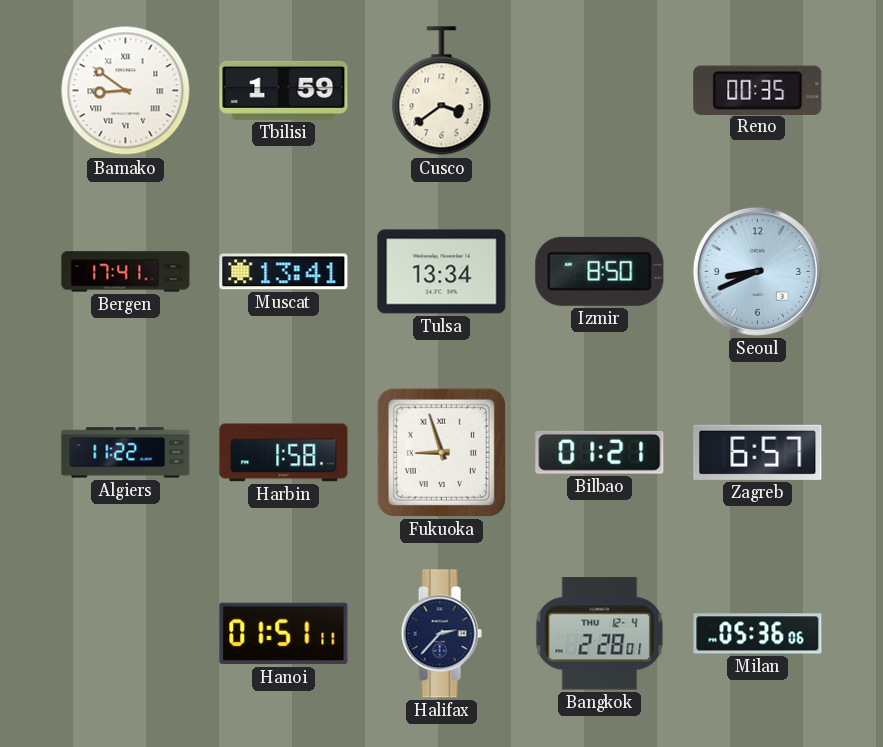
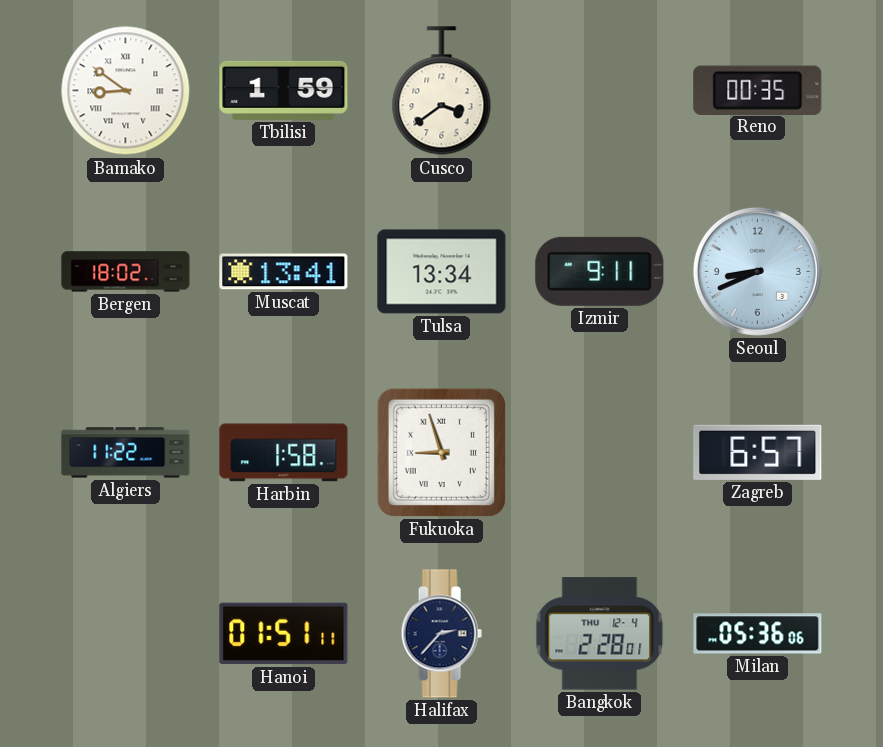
Bergen: 17:41 -> 18:02
Izmir: 8:50 -> 9:11
Bilbao: 01:21 -> none
